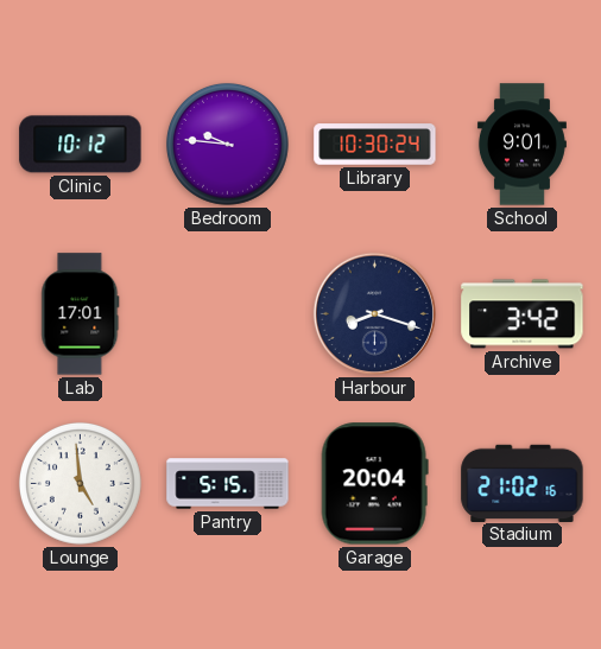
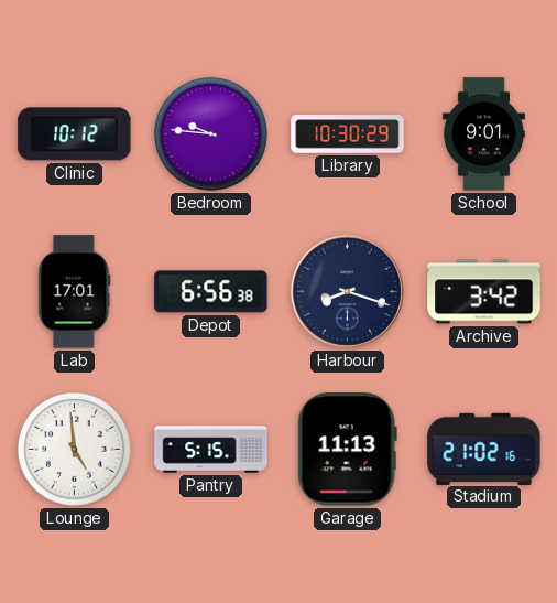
Library: 10:30:24 -> 10:30:29
Depot: none -> 6:56
Garage: 20:04 -> 11:13
